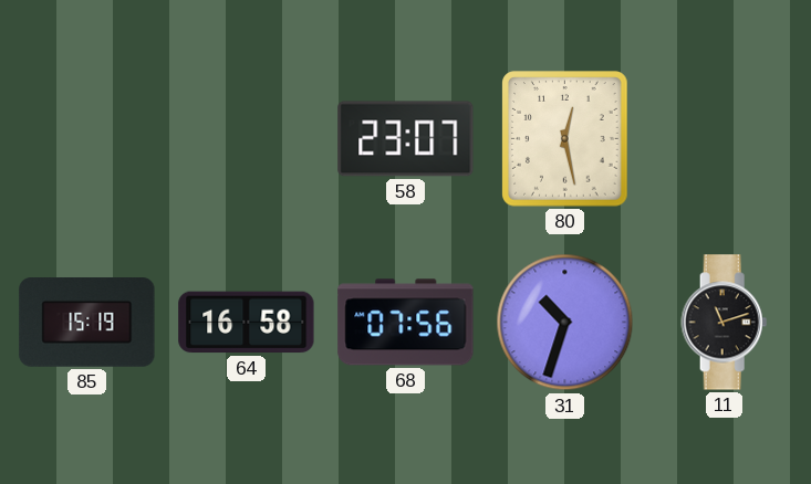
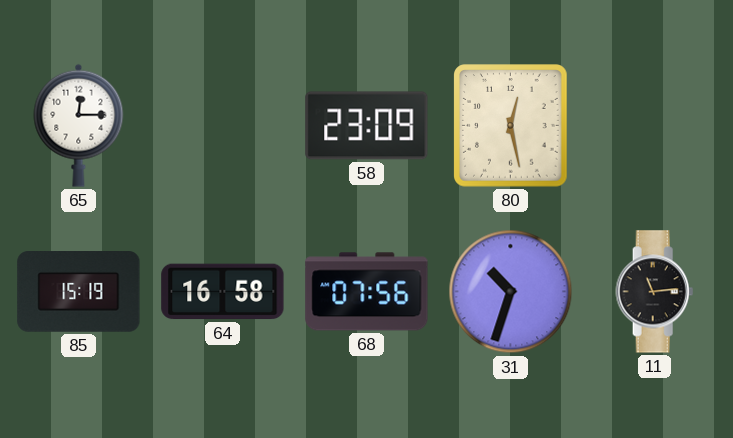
65: none -> 12:15
58: 23:07 -> 23:09
11: 11:12 -> 11:14
